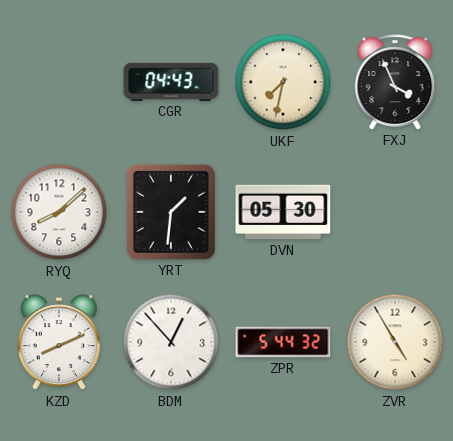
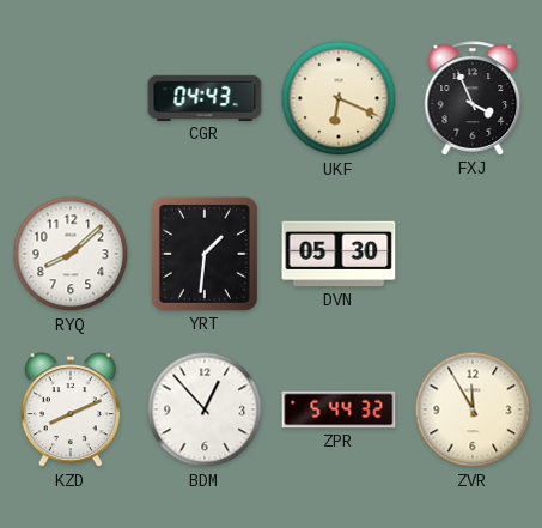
UKF: 7:32 -> 6:19
ZVR: 4:55 -> 11:55
